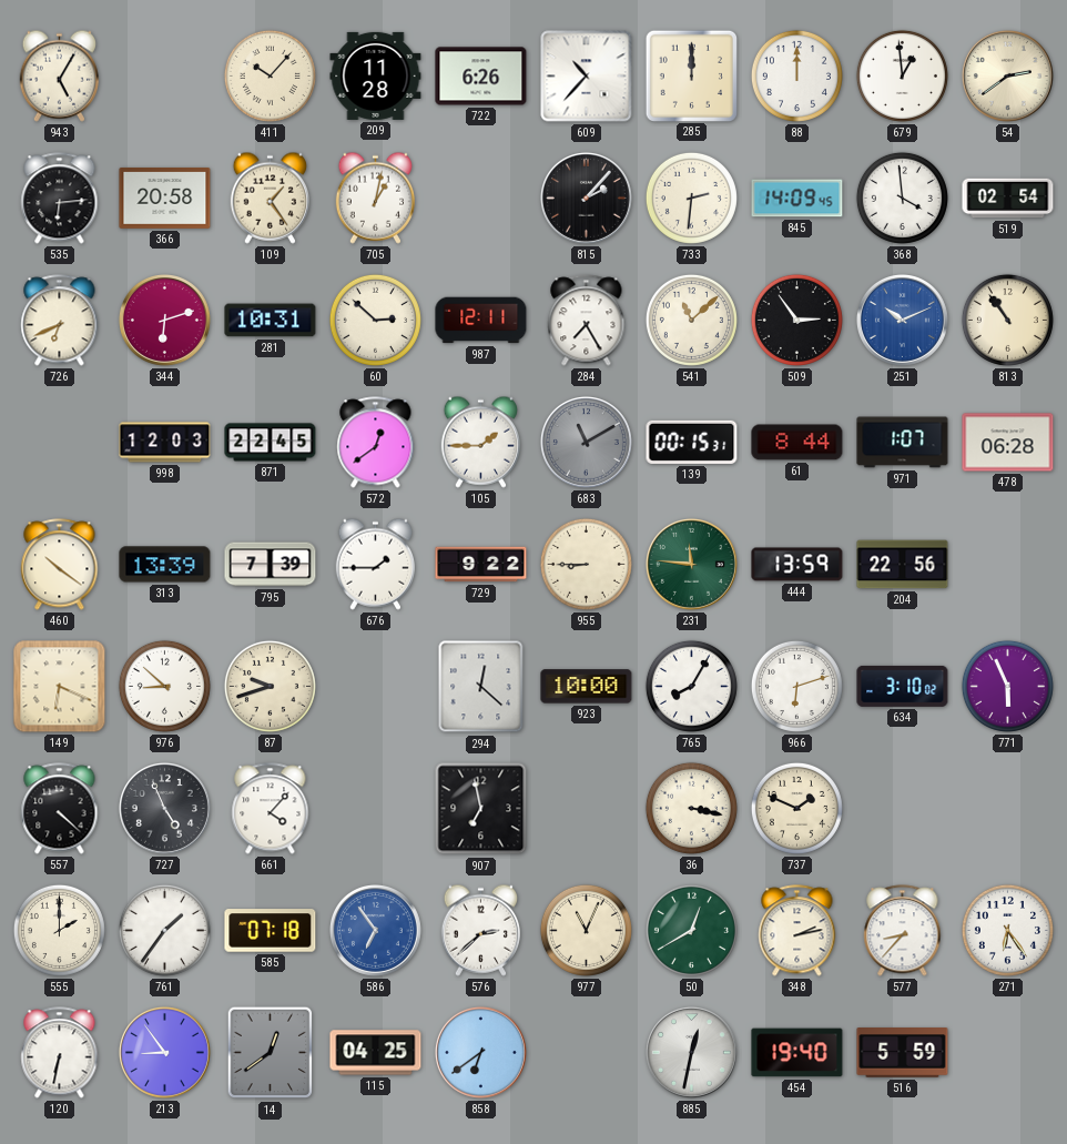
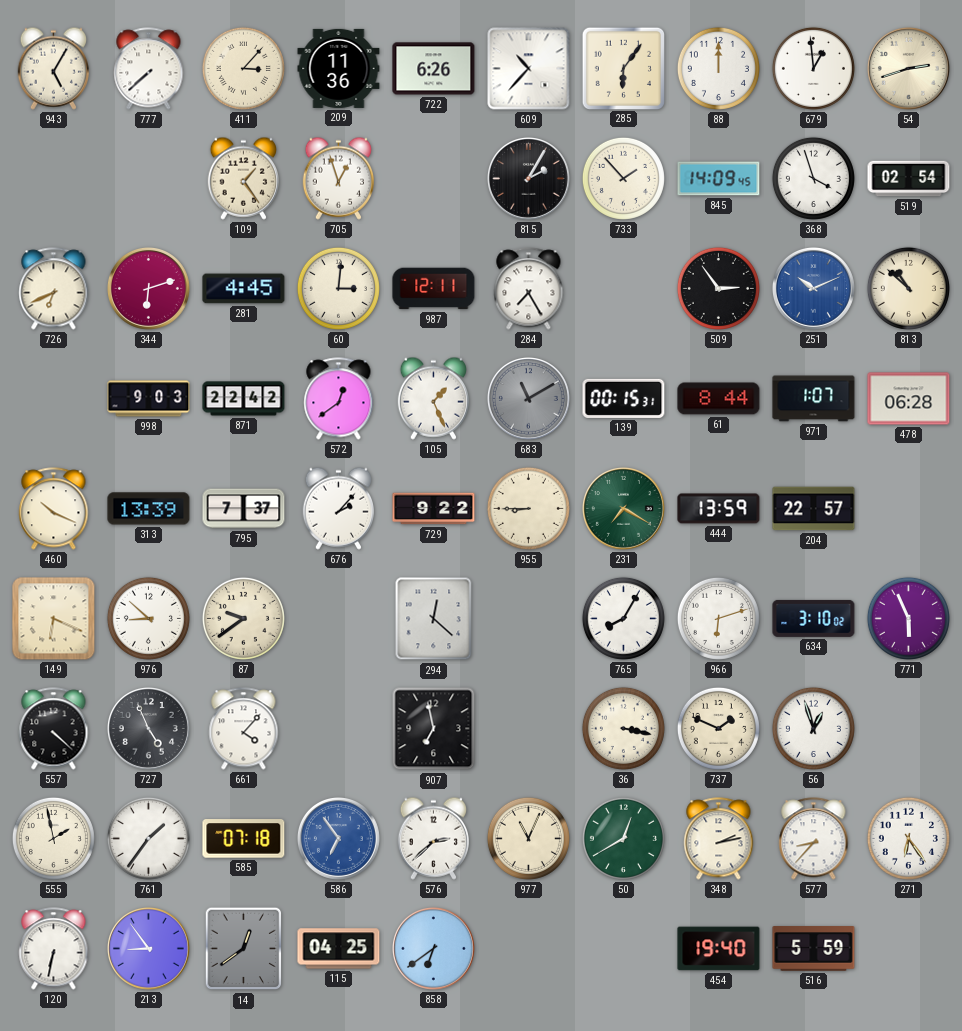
777: none -> 7:38
411: 10:07 -> 3:07
209: 11:28 -> 11:36
285: 12:00 -> 6:06
54: 2:39 -> 2:42
535: 6:14 -> none
366: 20:58 -> none
705: 1:02 -> 12:57
815: 2:07 -> 2:05
733: 2:31 -> 1:53
368: 3:59 -> 3:57
281: 10:31 -> 4:45
60: 2:52 -> 3:01
541: 11:08 -> none
813: 10:54 -> 10:52
998: 12:03 -> 9:03
871: 22:45 -> 22:42
105: 1:45 -> 1:26
460: 10:21 -> 10:19
795: 7:39 -> 7:37
676: 1:45 -> 2:07
231: 11:46 -> 7:20
204: 22:56 -> 22:57
87: 9:42 -> 9:39
923: 10:00 -> none
56: none -> 12:57
555: 2:00 -> 1:58
885: 12:32 -> none
